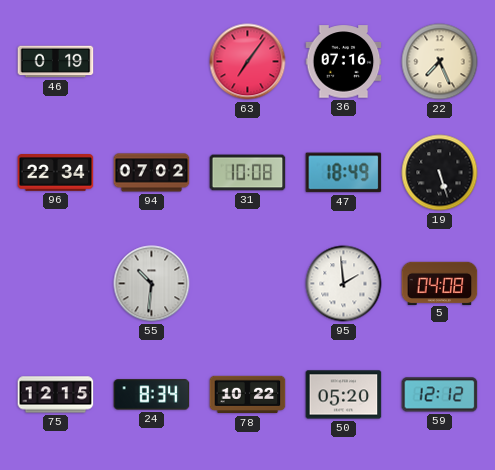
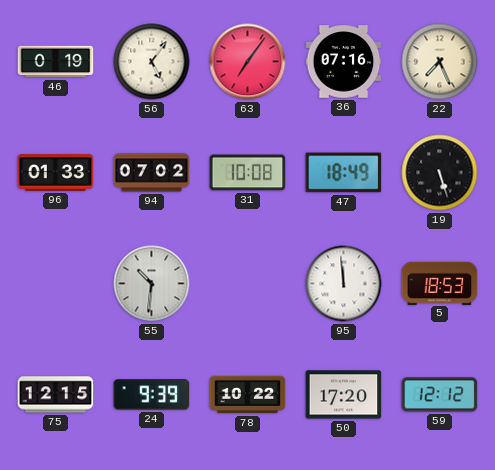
56: none -> 5:06
96: 22:34 -> 01:33
95: 1:59 -> 11:59
5: 04:08 -> 18:53
24: 8:34 -> 9:39
50: 05:20 -> 17:20
